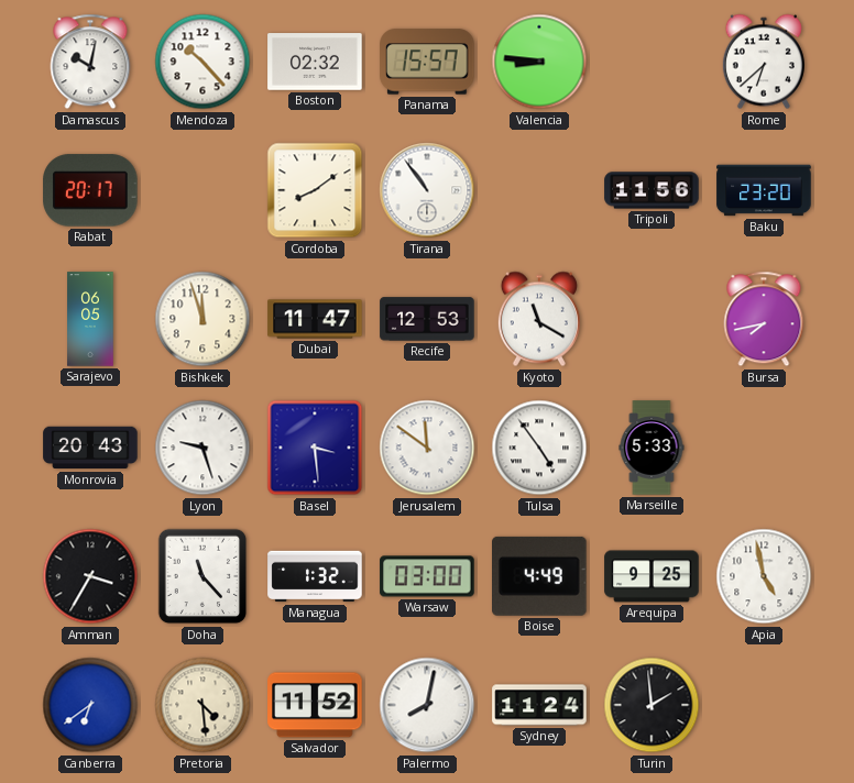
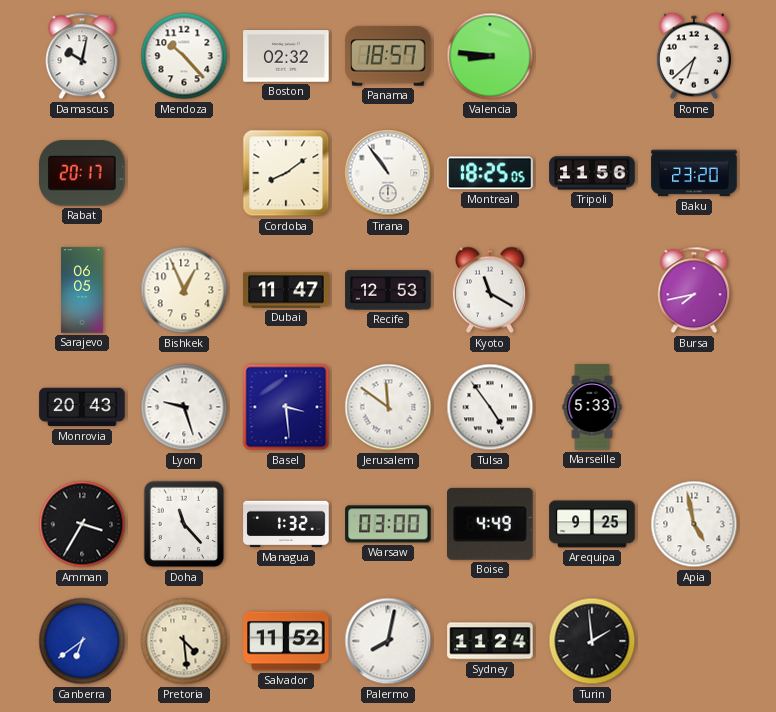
Panama: 15:57 -> 18:57
Montreal: none -> 18:25
Bishkek: 11:57 -> 12:56
